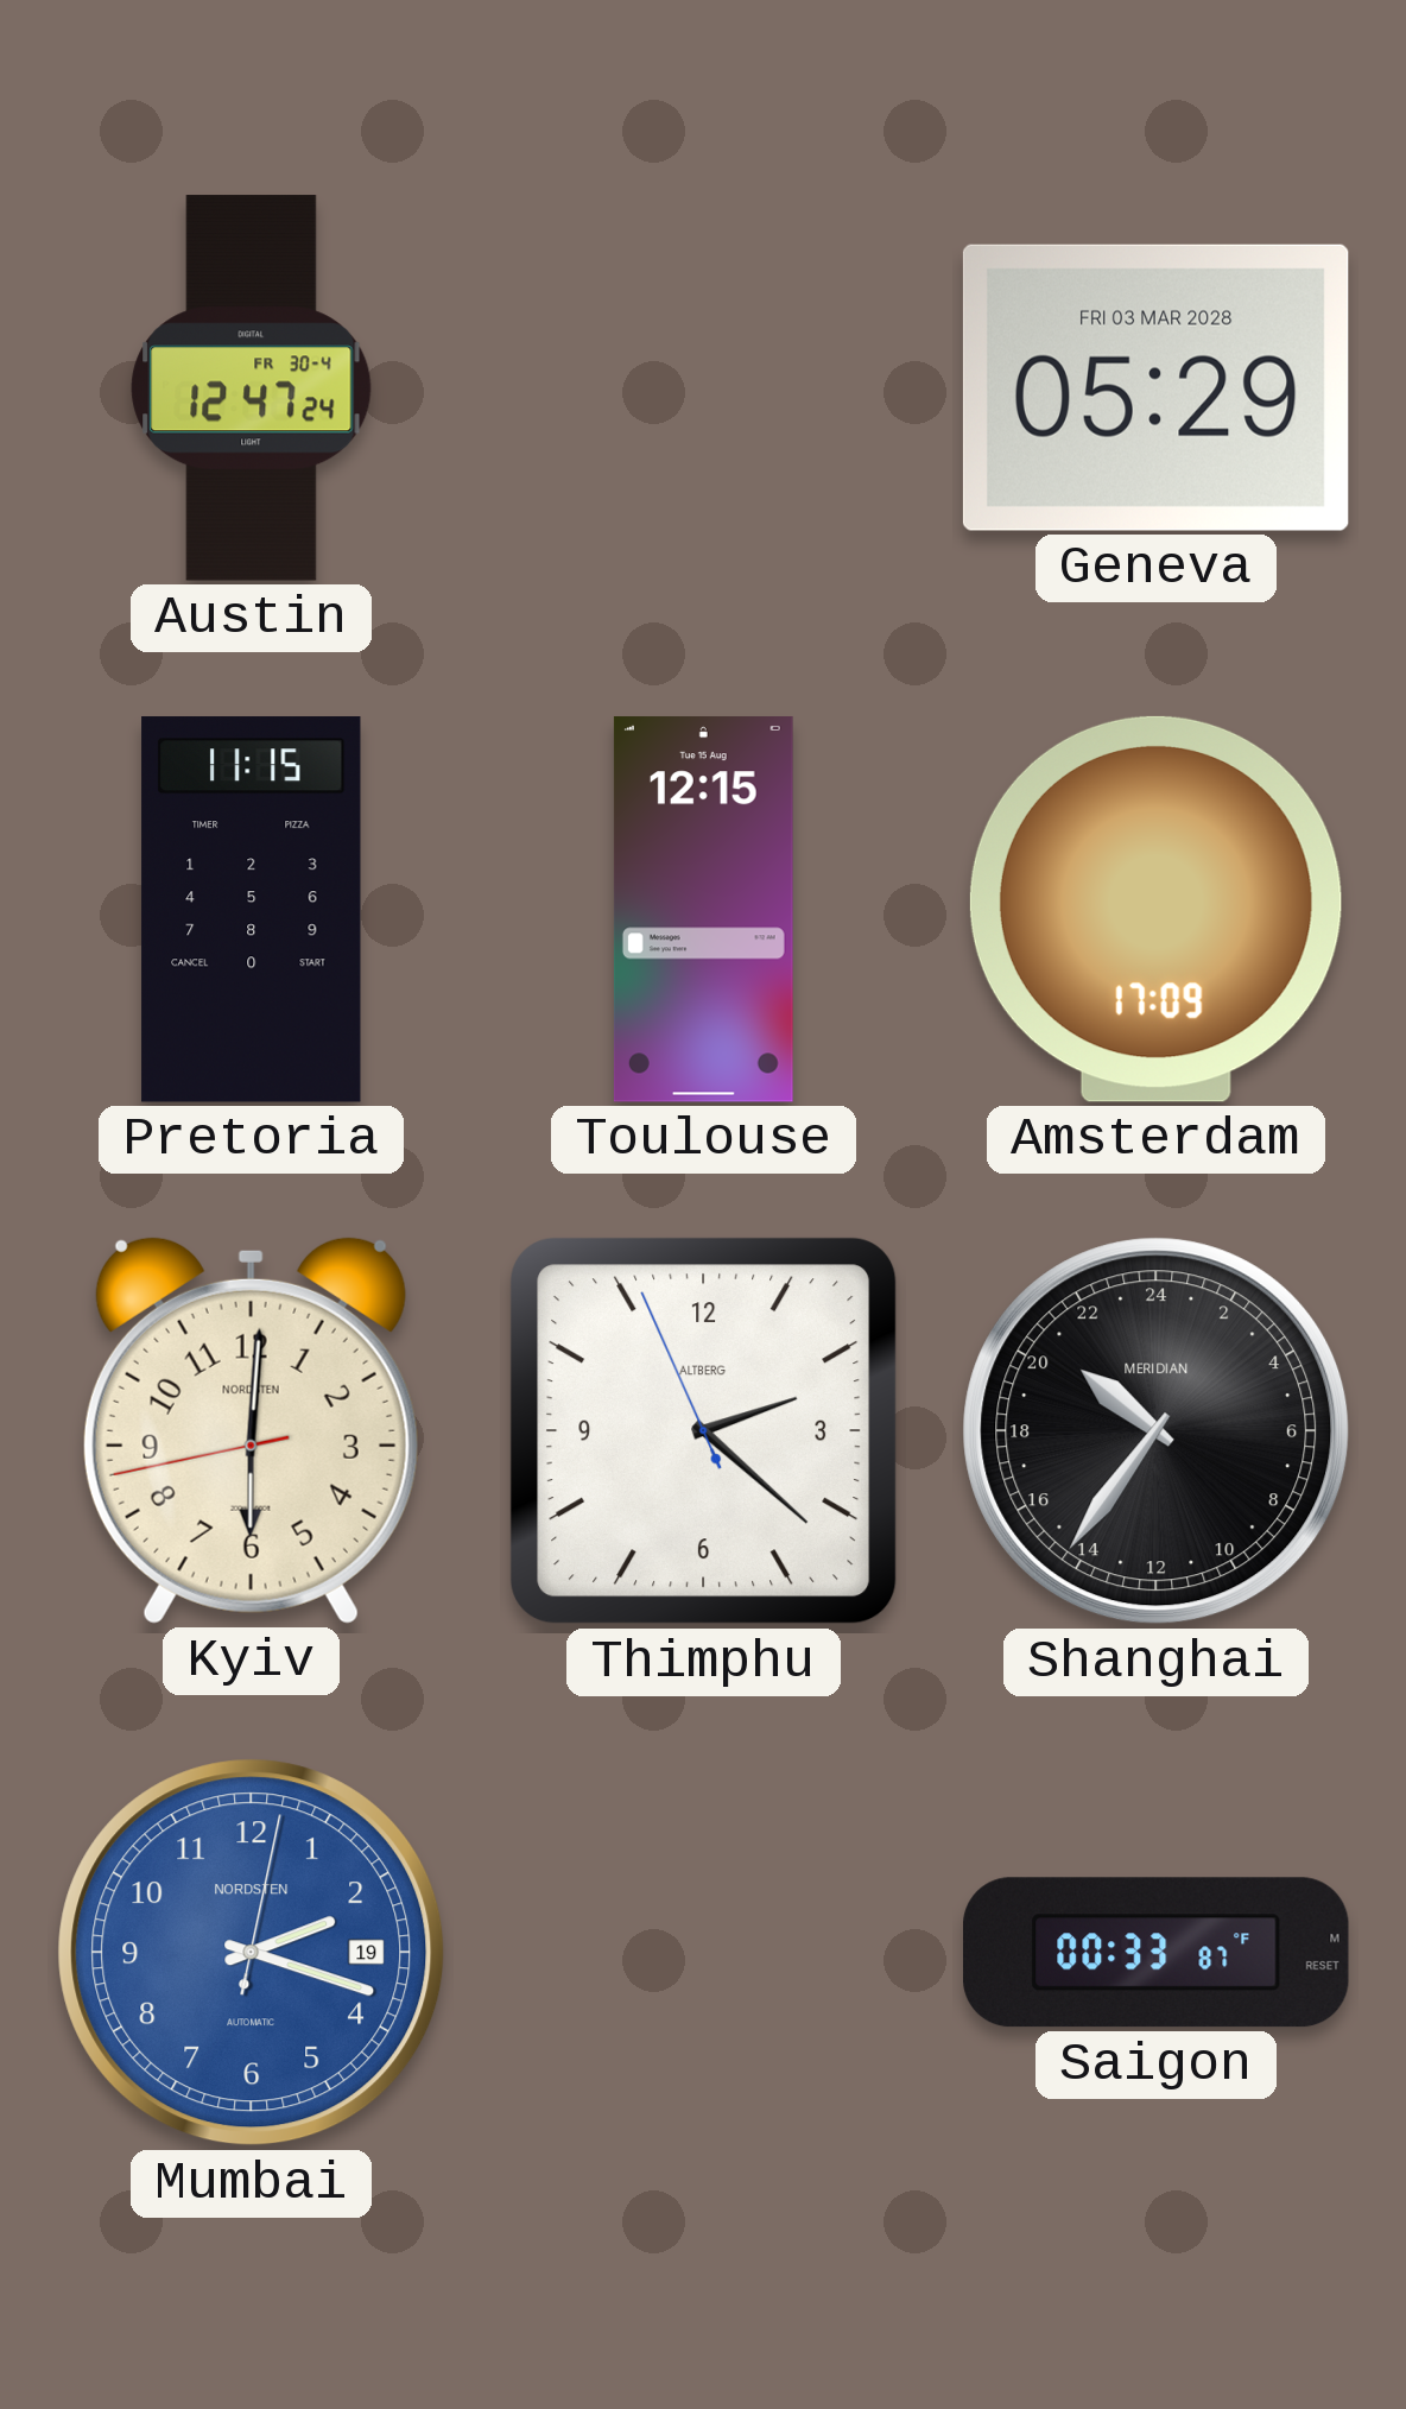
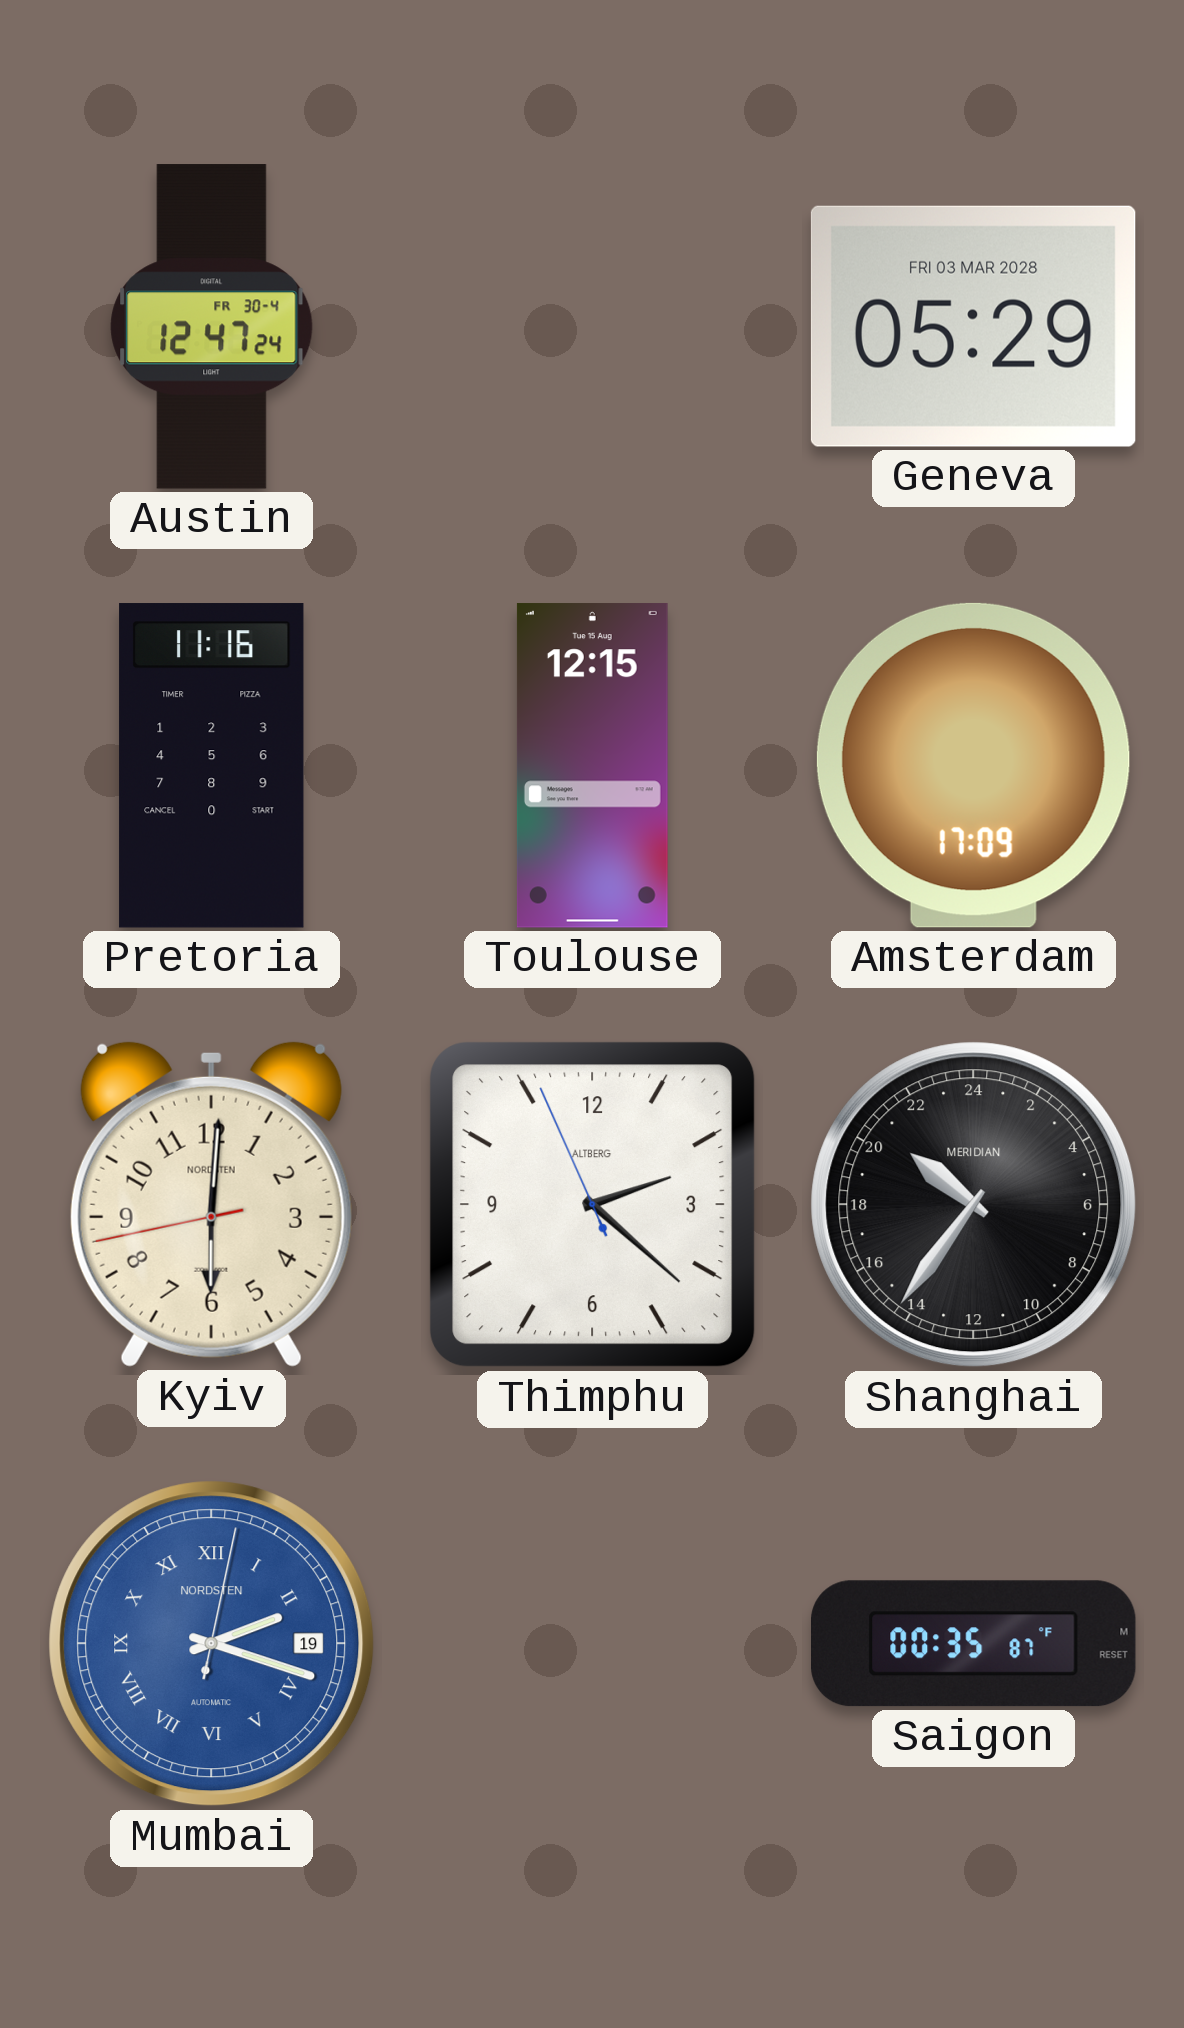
Pretoria: 11:15 -> 11:16
Mumbai numerals: Arabic -> Roman
Saigon: 00:33 -> 00:35
